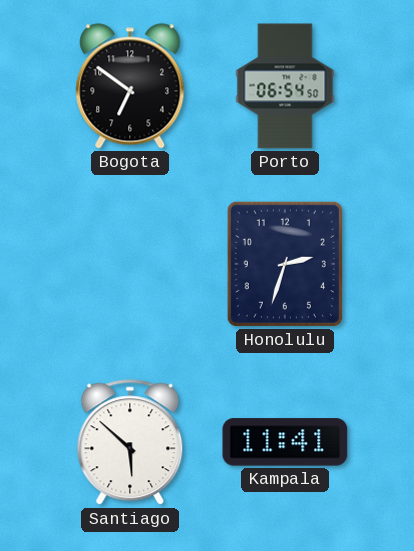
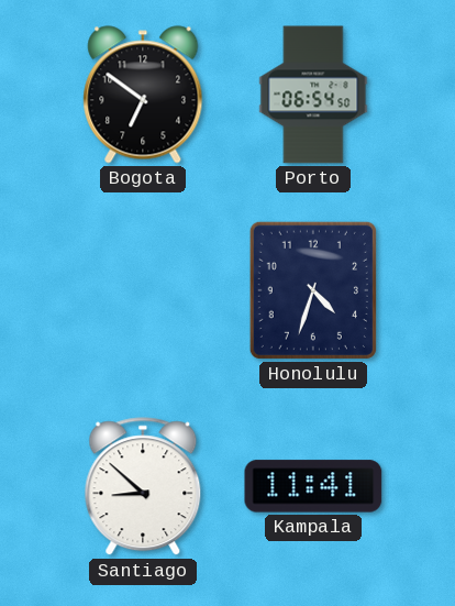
Honolulu: 2:33 -> 4:33
Santiago: 5:52 -> 8:52
